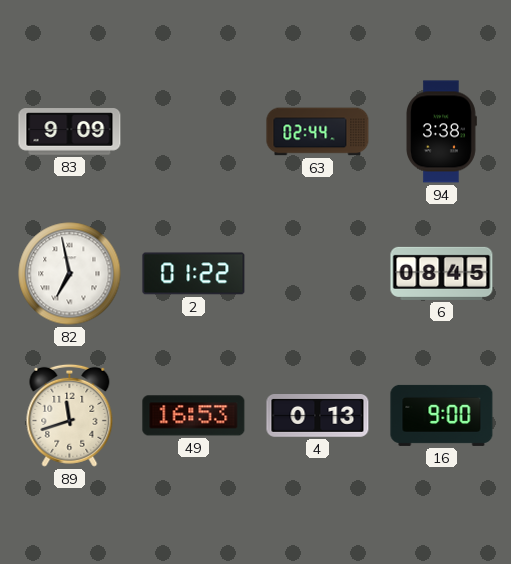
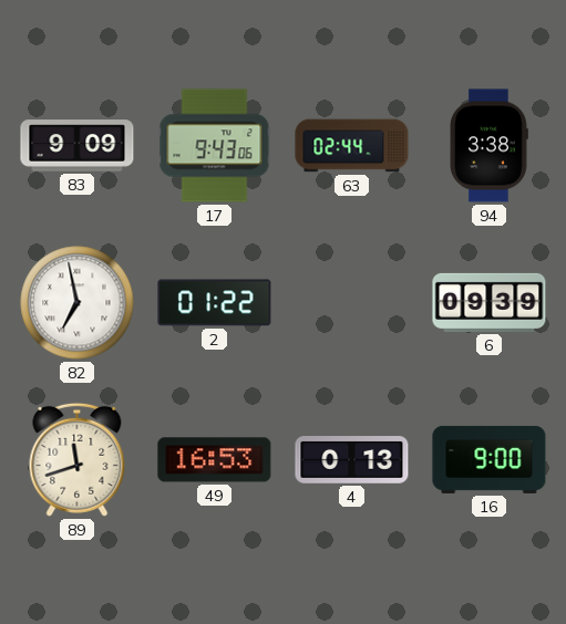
17: none -> 9:43
6: 08:45 -> 09:39
